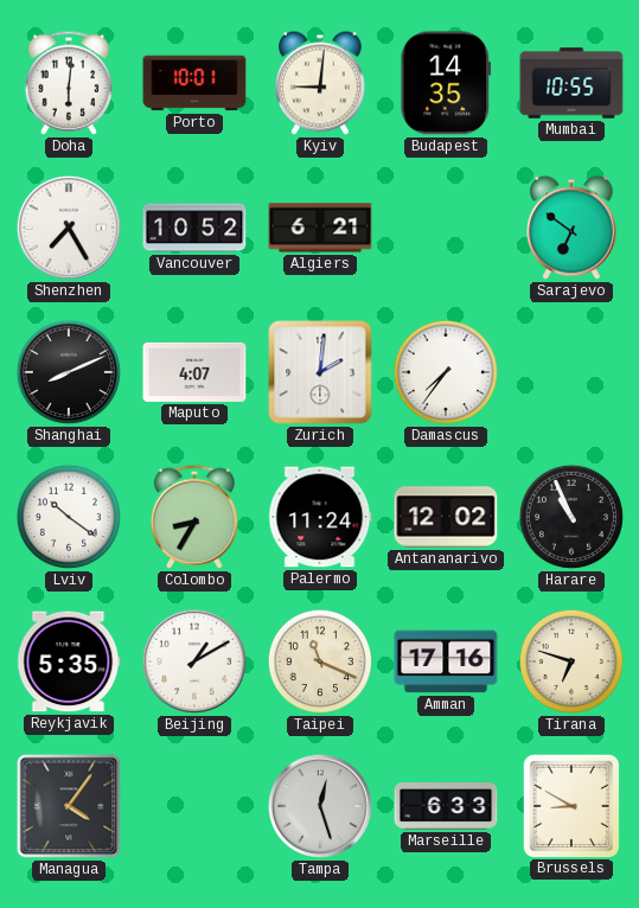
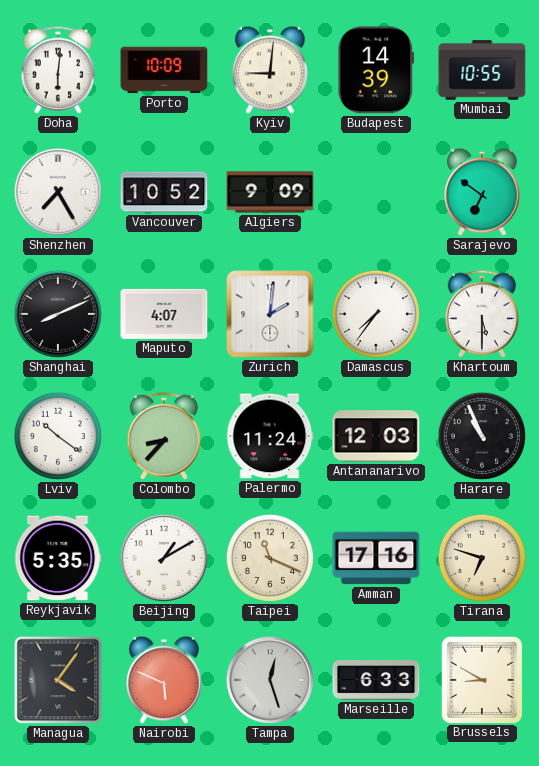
Porto: 10:01 -> 10:09
Budapest: 14:35 -> 14:39
Algiers: 6:21 -> 9:09
Khartoum: none -> 5:30
Colombo: 8:35 -> 8:37
Antananarivo: 12:02 -> 12:03
Nairobi: none -> 5:49
